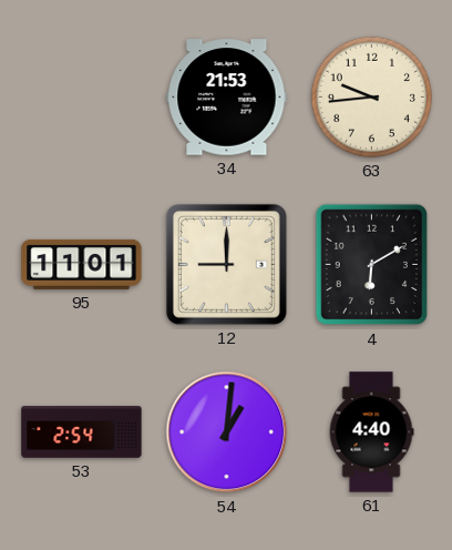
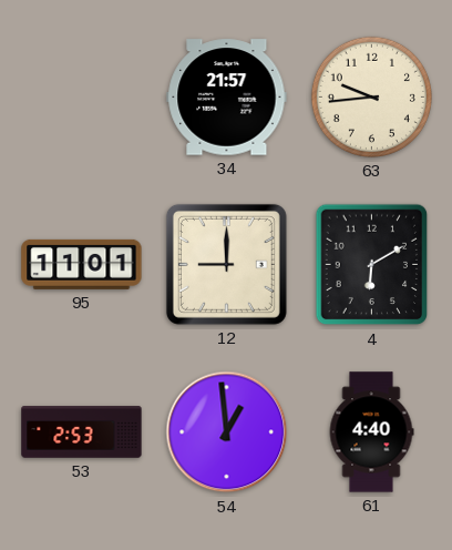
34: 21:53 -> 21:57
53: 2:54 -> 2:53
54: 1:01 -> 12:59
